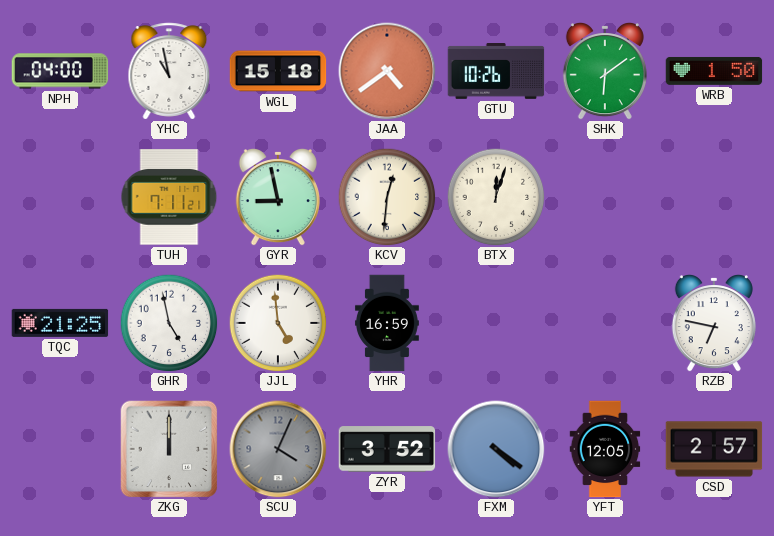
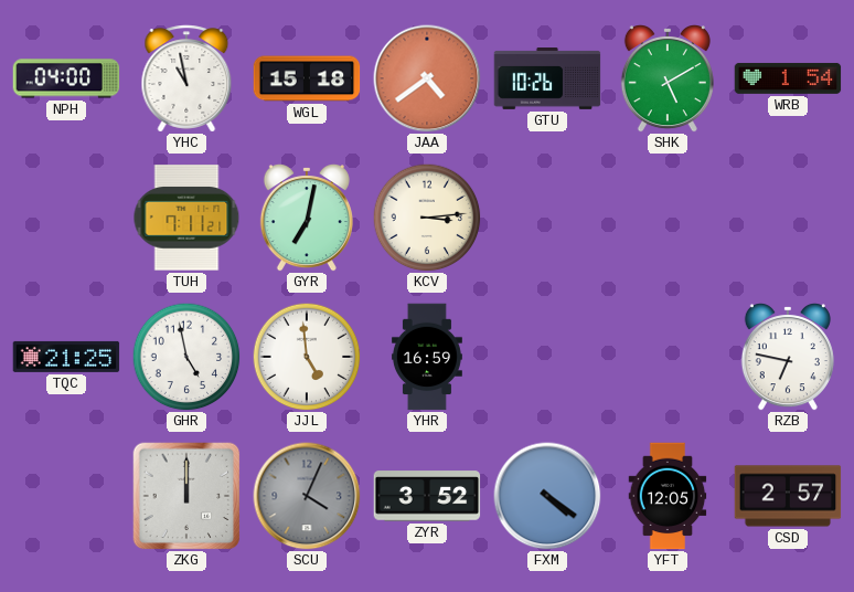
SHK: 6:09 -> 5:10
WRB: 1:50 -> 1:54
GYR: 8:58 -> 7:02
KCV: 12:31 -> 3:14
BTX: 12:03 -> none
